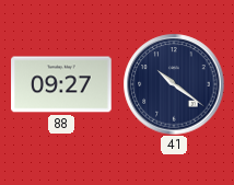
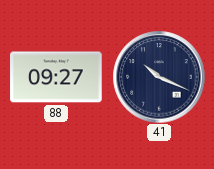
41: 10:21 -> 10:19
